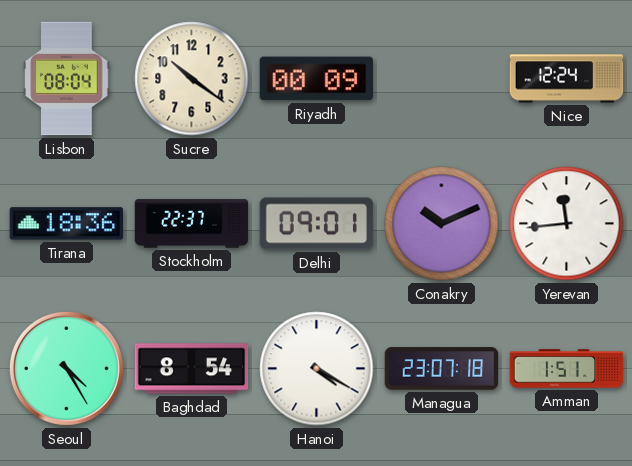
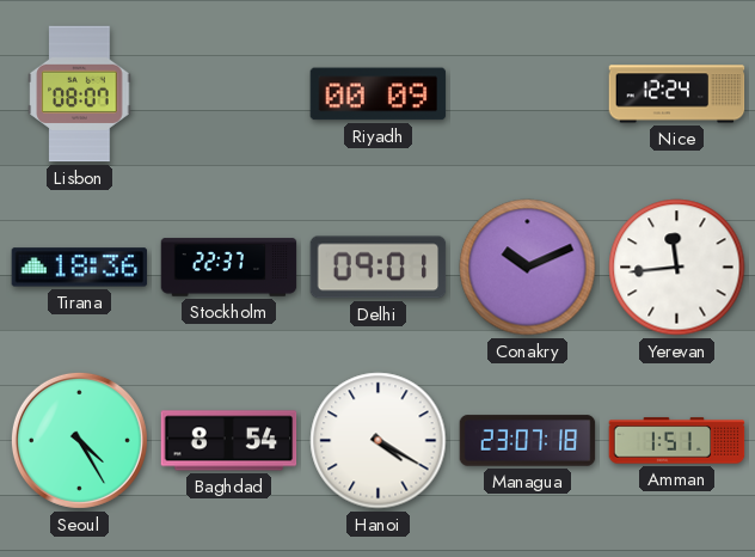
Lisbon: 08:04 -> 08:07
Sucre: 10:21 -> none
